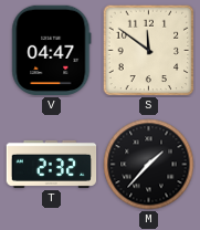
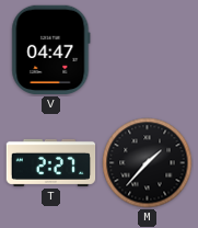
S: 11:51 -> none
T: 2:32 -> 2:27
